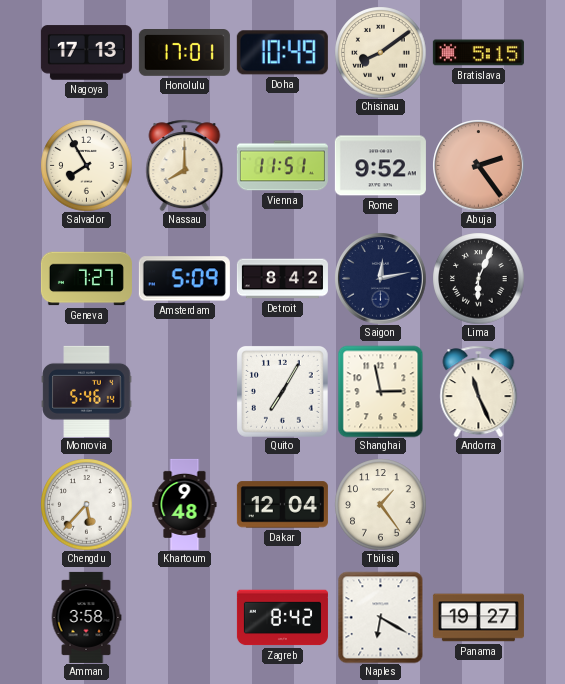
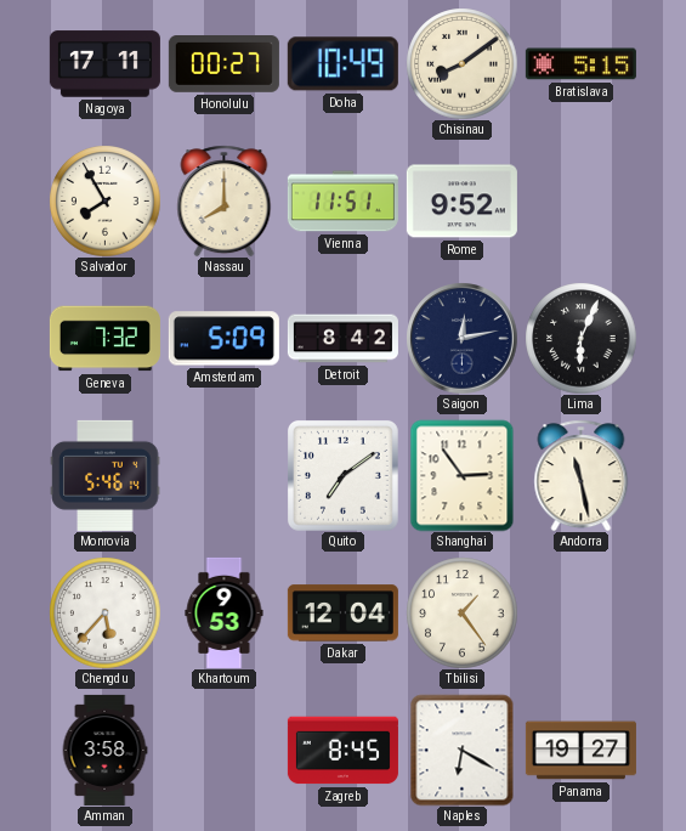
Nagoya: 17:13 -> 17:11
Honolulu: 17:01 -> 00:27
Abuja: 2:24 -> none
Geneva: 7:27 -> 7:32
Quito: 7:05 -> 7:09
Shanghai: 2:58 -> 2:54
Andorra: 11:26 -> 11:28
Khartoum: 9:48 -> 9:53
Zagreb: 8:42 -> 8:45
